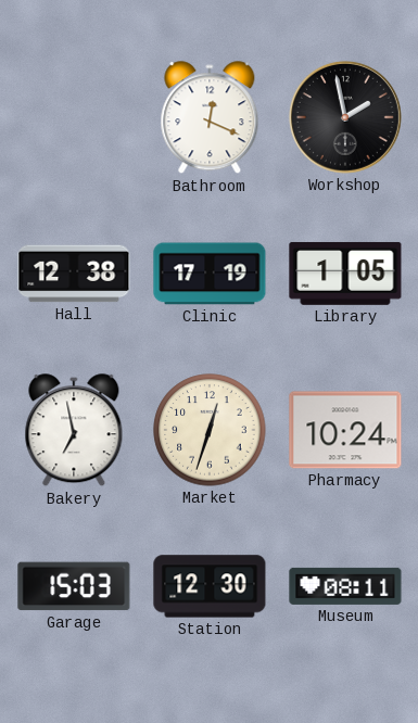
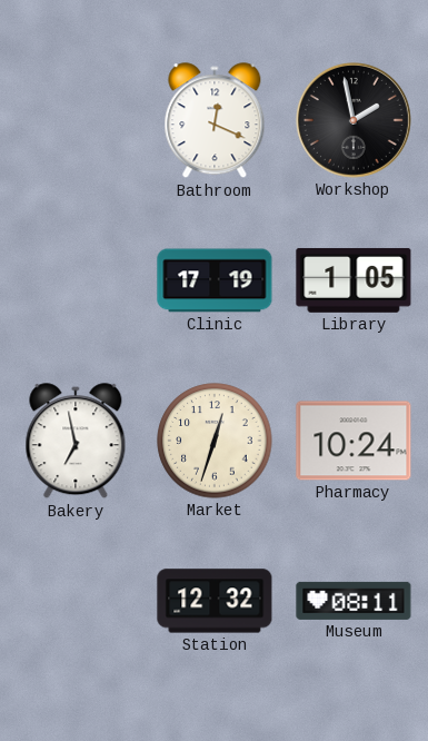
Hall: 12:38 -> none
Garage: 15:03 -> none
Station: 12:30 -> 12:32
